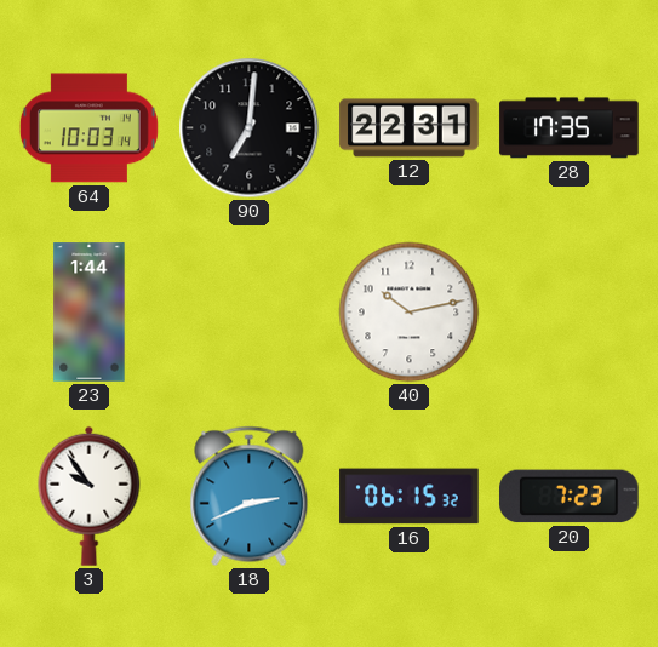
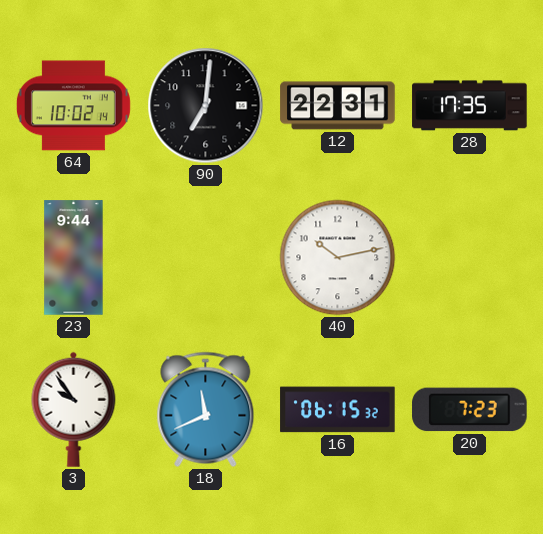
64: 10:03 -> 10:02
23: 1:44 -> 9:44
18: 2:41 -> 11:41
